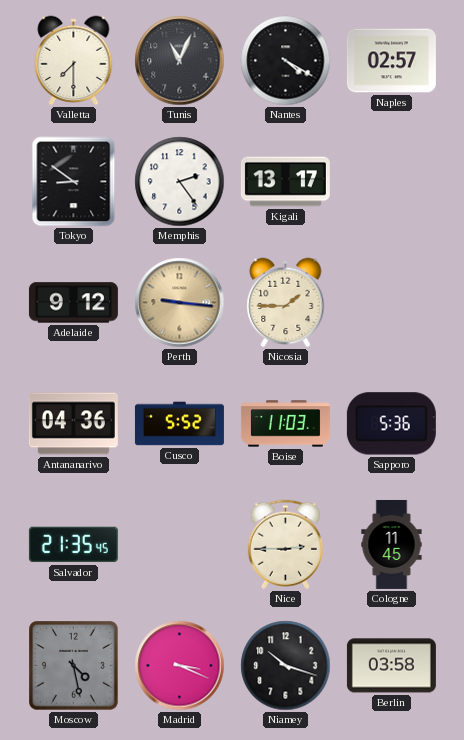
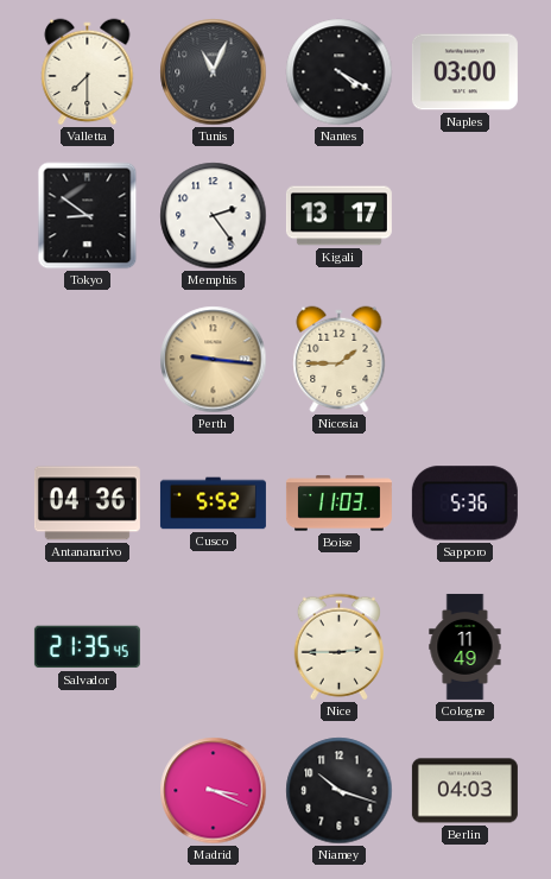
Naples: 02:57 -> 03:00
Adelaide: 9:12 -> none
Cologne: 11:45 -> 11:49
Moscow: 4:28 -> none
Berlin: 03:58 -> 04:03
